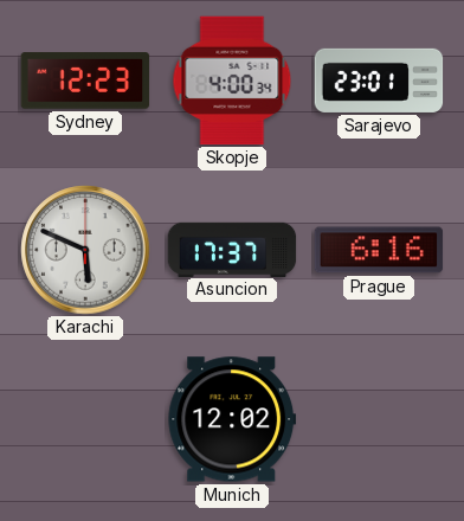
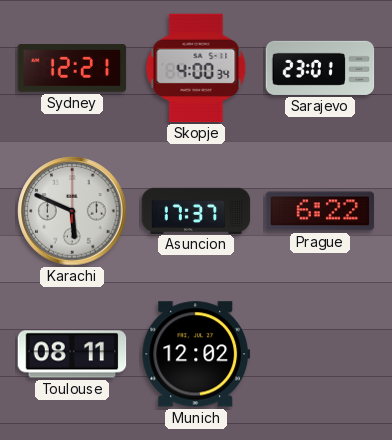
Sydney: 12:23 -> 12:21
Prague: 6:16 -> 6:22
Toulouse: none -> 08:11
